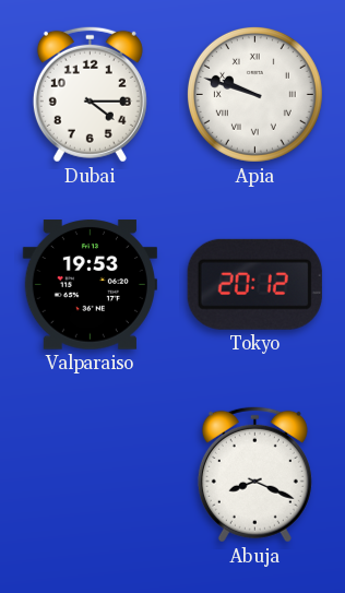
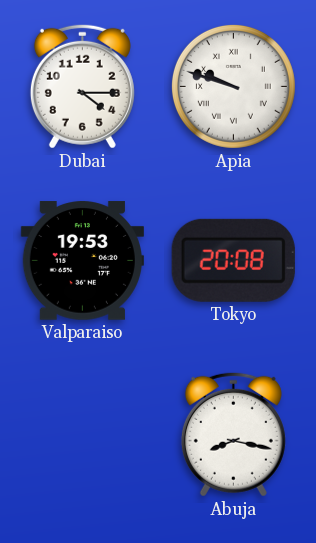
Tokyo: 20:12 -> 20:08
Abuja: 8:19 -> 8:17
